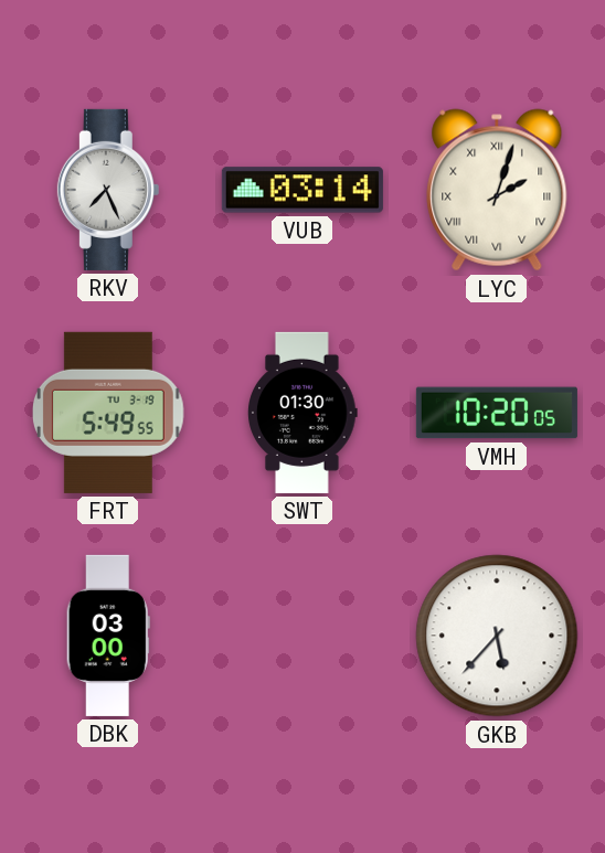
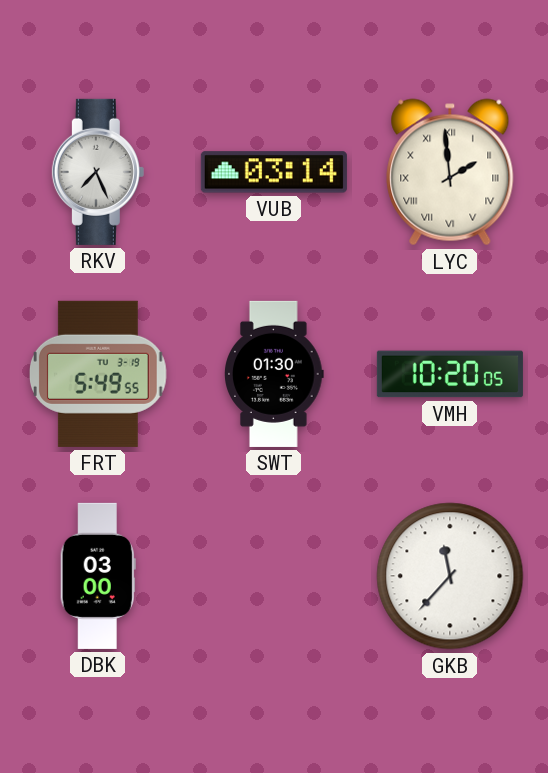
LYC: 2:03 -> 1:59
GKB: 5:37 -> 11:37
